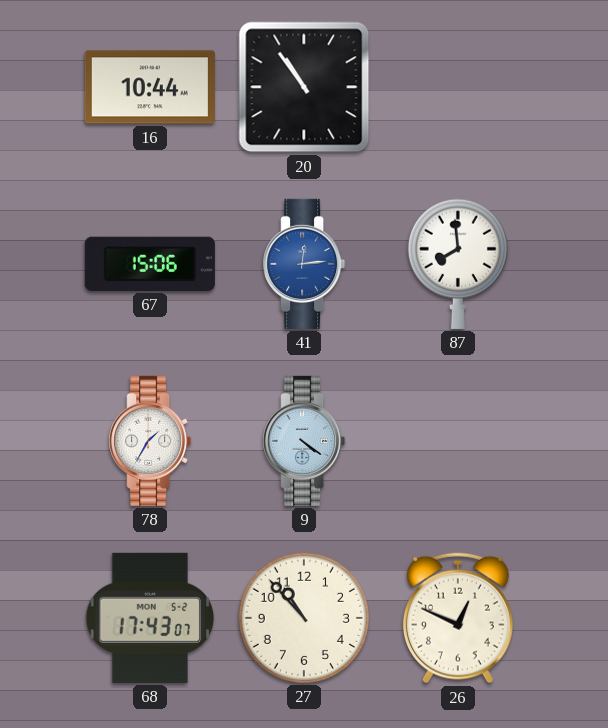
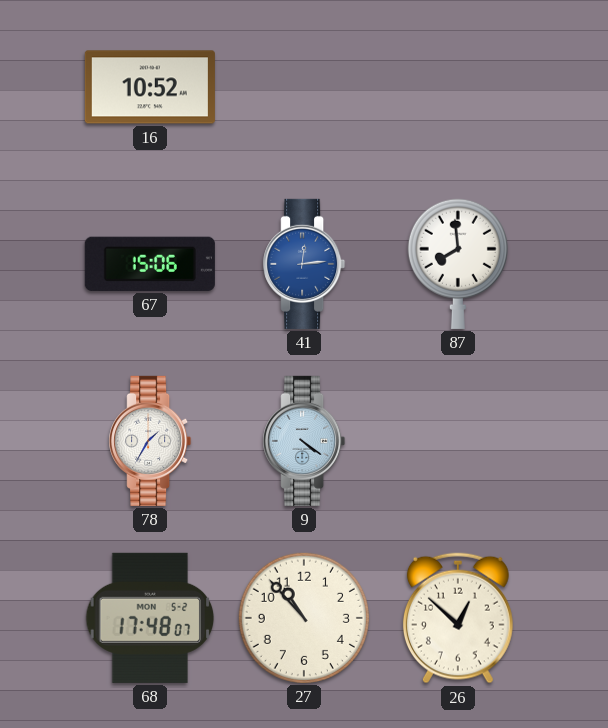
16: 10:44 -> 10:52
20: 10:54 -> none
68: 17:43 -> 17:48
26: 12:49 -> 12:52
